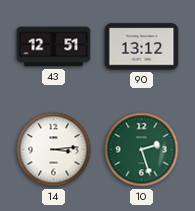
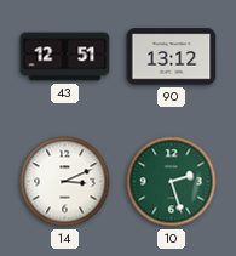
14: 3:14 -> 3:11
